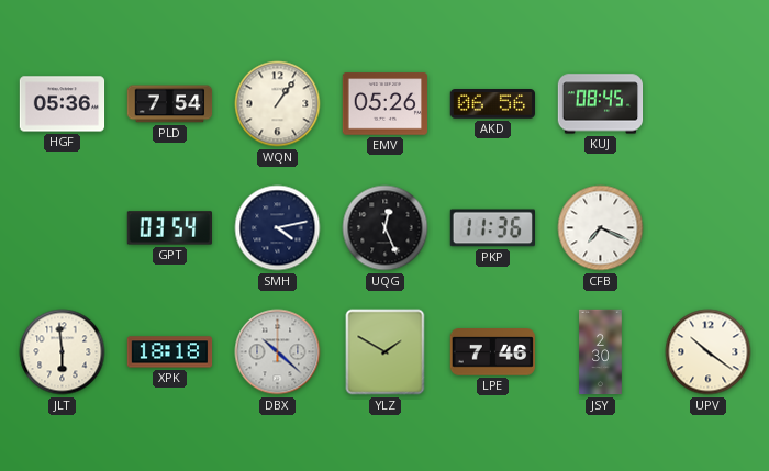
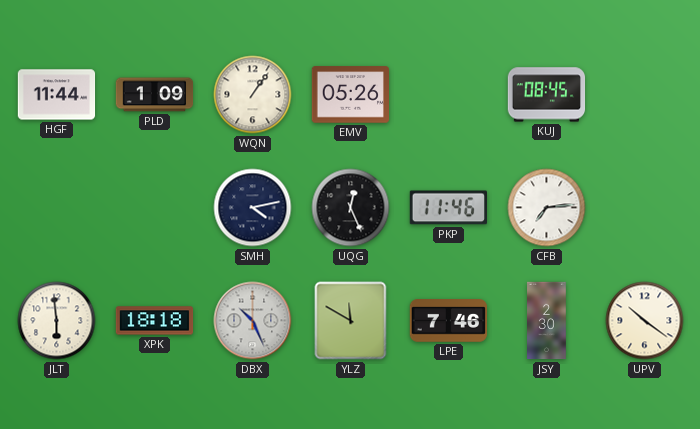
HGF: 05:36 -> 11:44
PLD: 7:54 -> 1:09
AKD: 06:56 -> none
GPT: 03:54 -> none
PKP: 11:36 -> 11:46
CFB: 7:19 -> 7:14
DBX: 10:22 -> 10:26
YLZ: 1:50 -> 11:50
